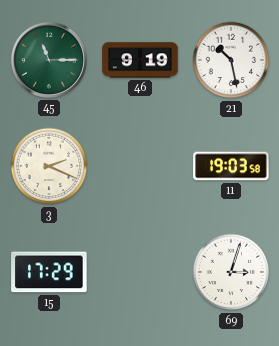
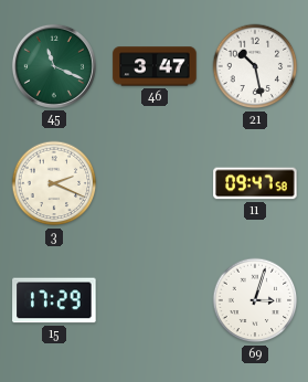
45: 11:15 -> 11:19
46: 9:19 -> 3:47
11: 19:03 -> 09:47
